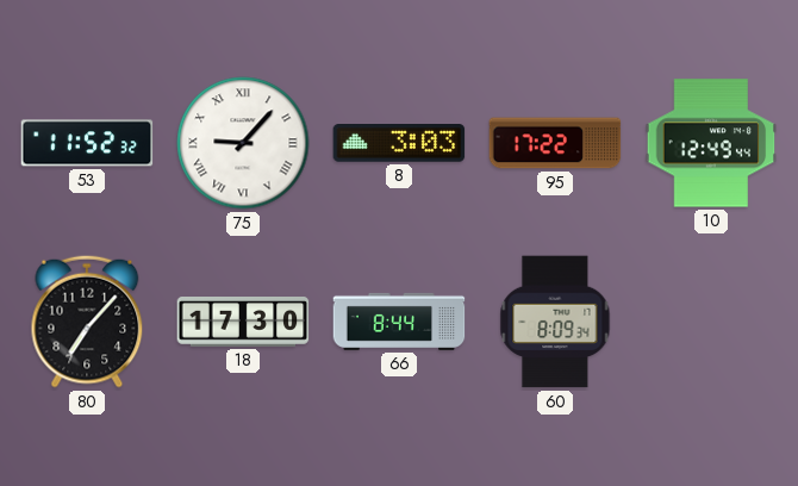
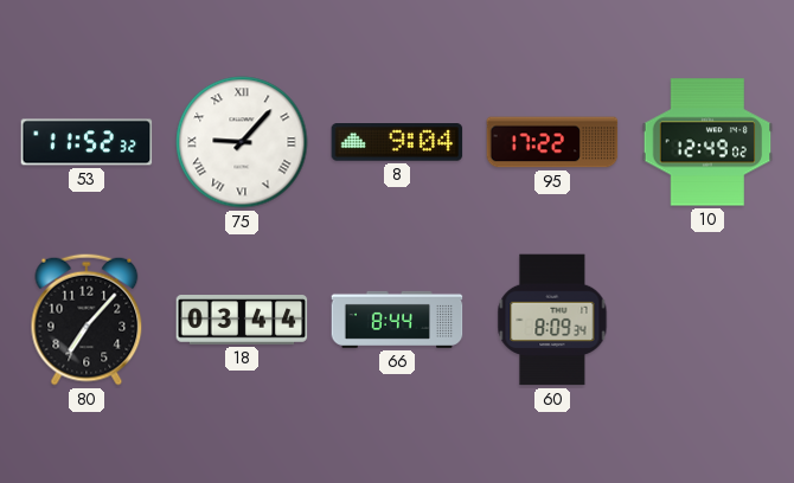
8: 3:03 -> 9:04
10: 12:49:44 -> 12:49:02
18: 17:30 -> 03:44
